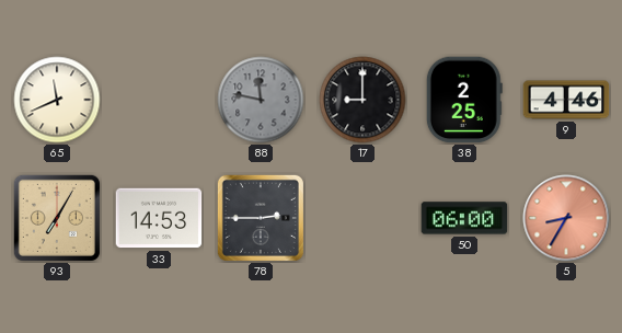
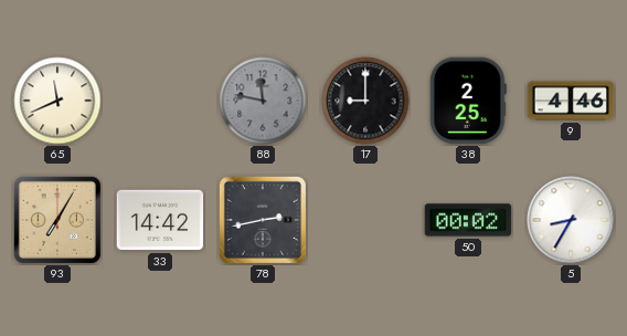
33: 14:53 -> 14:42
78: 2:45 -> 2:43
50: 06:00 -> 00:02
5 dial: salmon -> white
